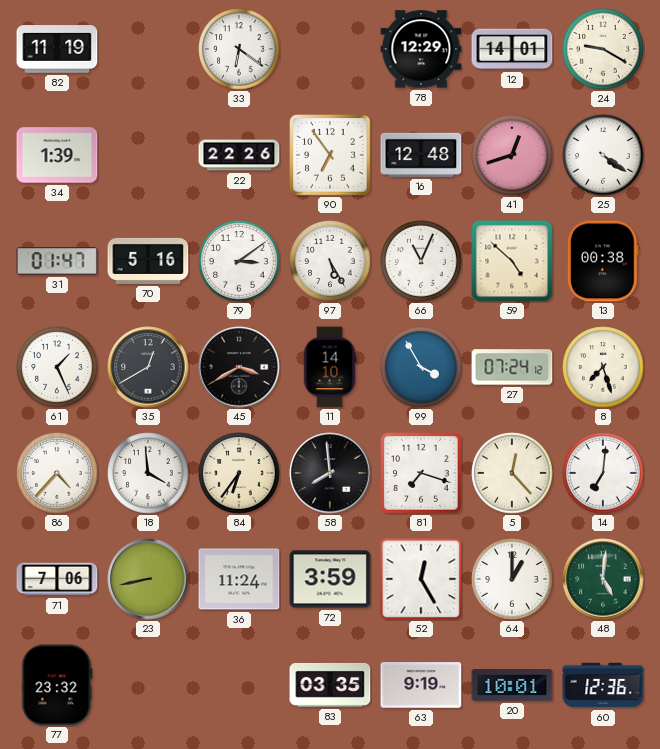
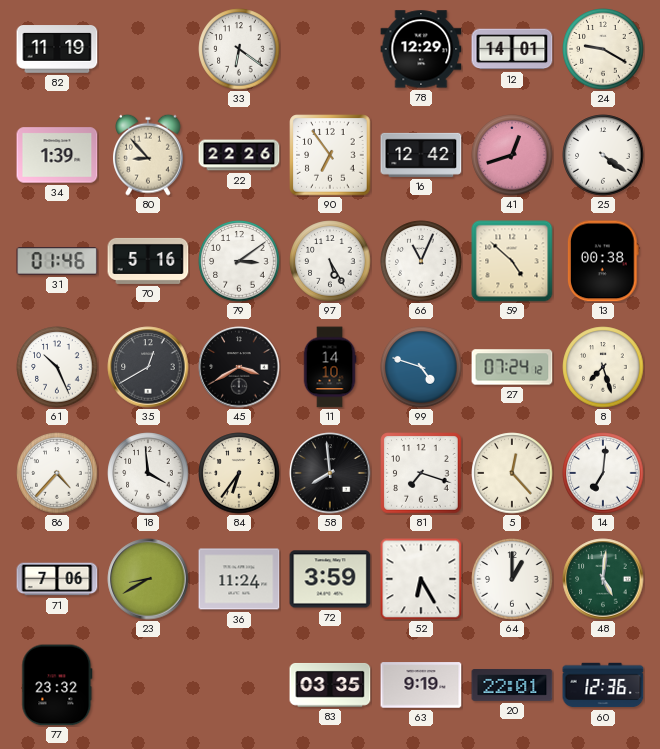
80: none -> 8:53
16: 12:48 -> 12:42
31: 01:47 -> 01:46
61: 1:26 -> 10:26
99: 3:55 -> 4:48
23: 8:43 -> 8:40
52: 12:25 -> 6:25
20: 10:01 -> 22:01
